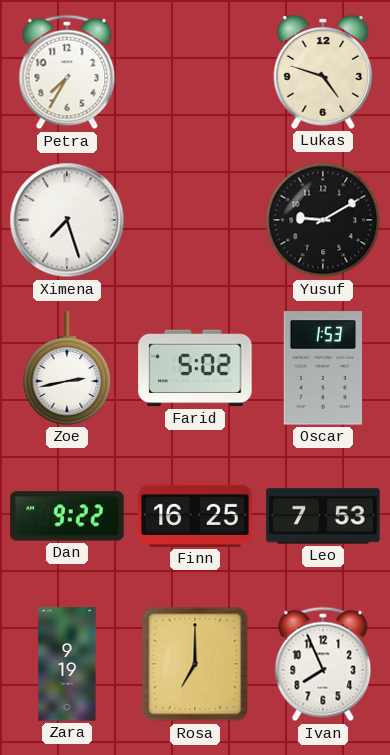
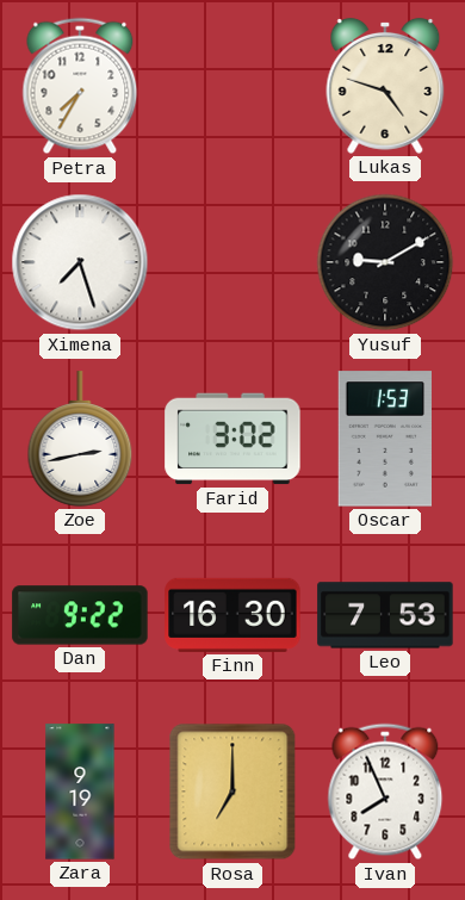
Farid: 5:02 -> 3:02
Finn: 16:25 -> 16:30
